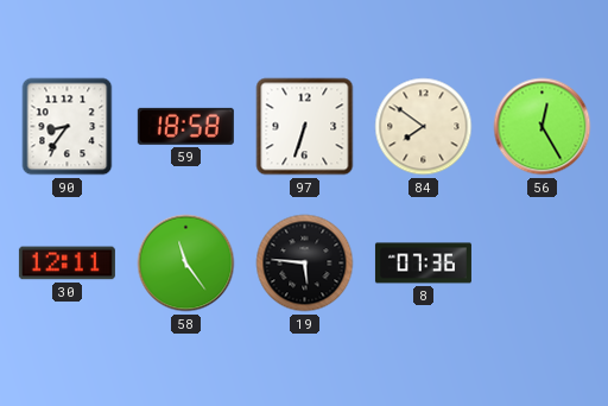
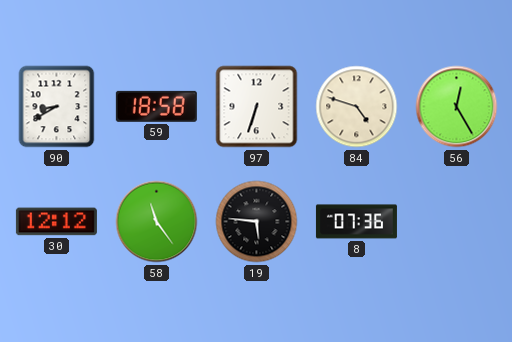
90: 8:36 -> 8:40
84: 7:51 -> 4:48
30: 12:11 -> 12:12
